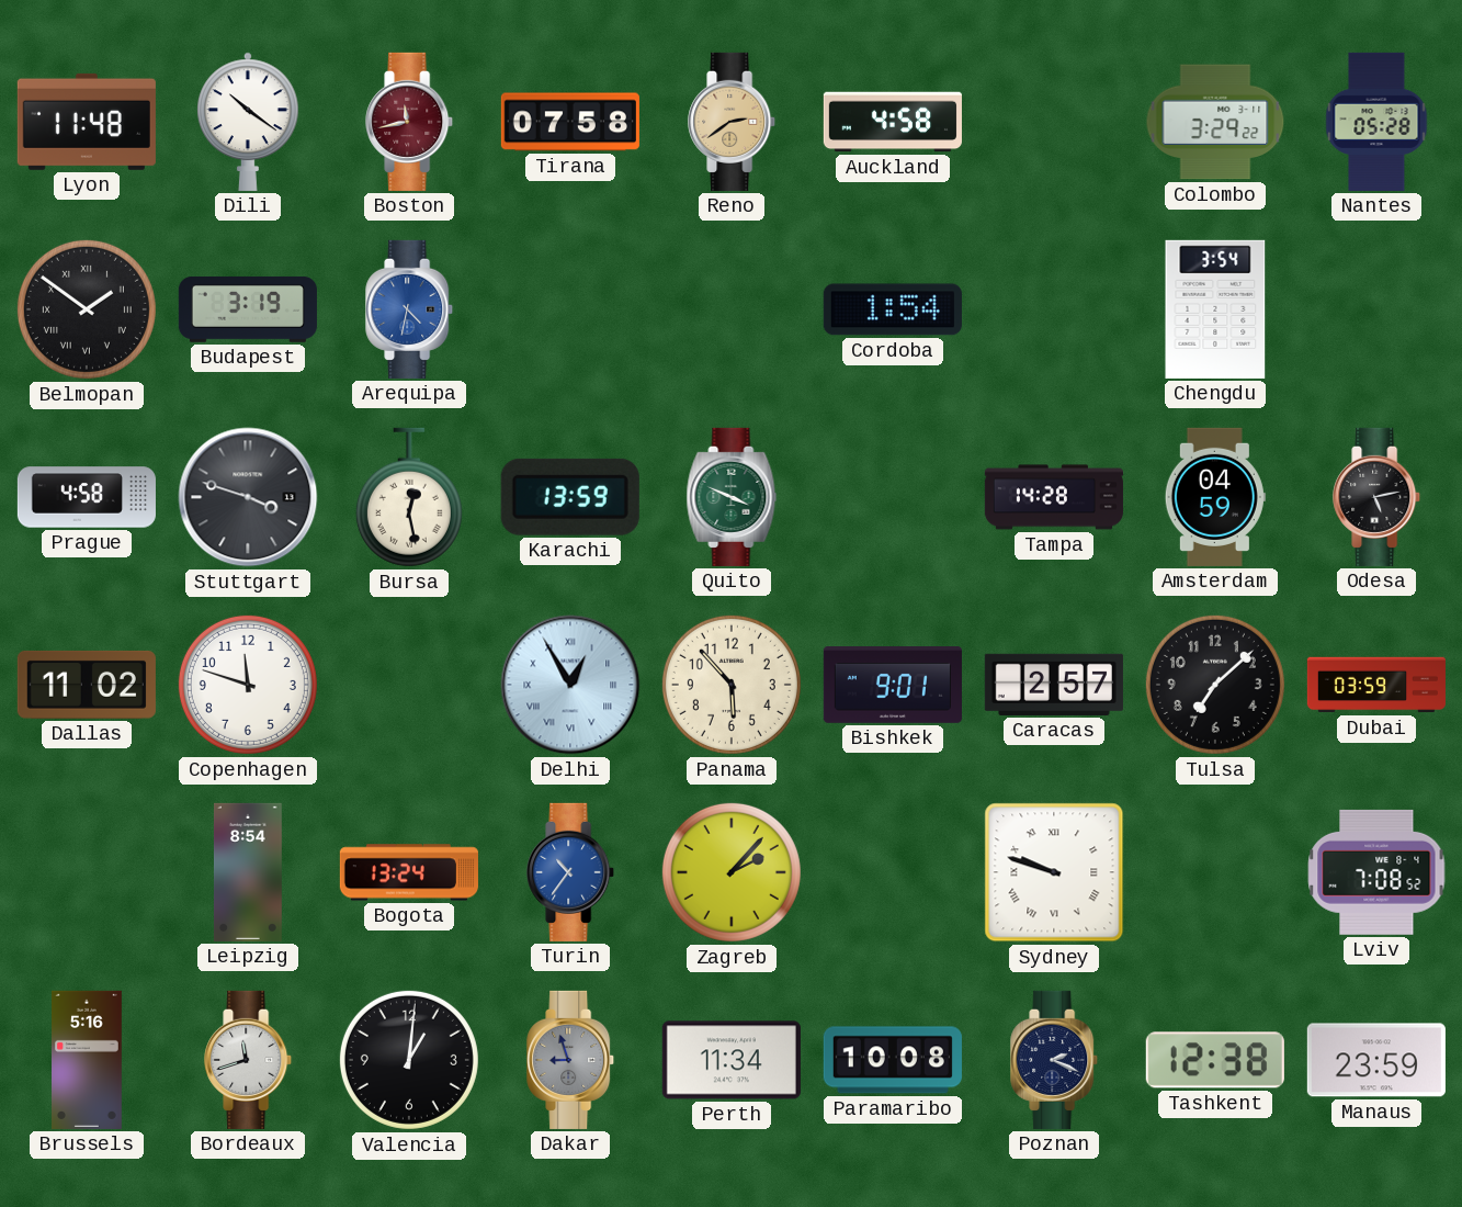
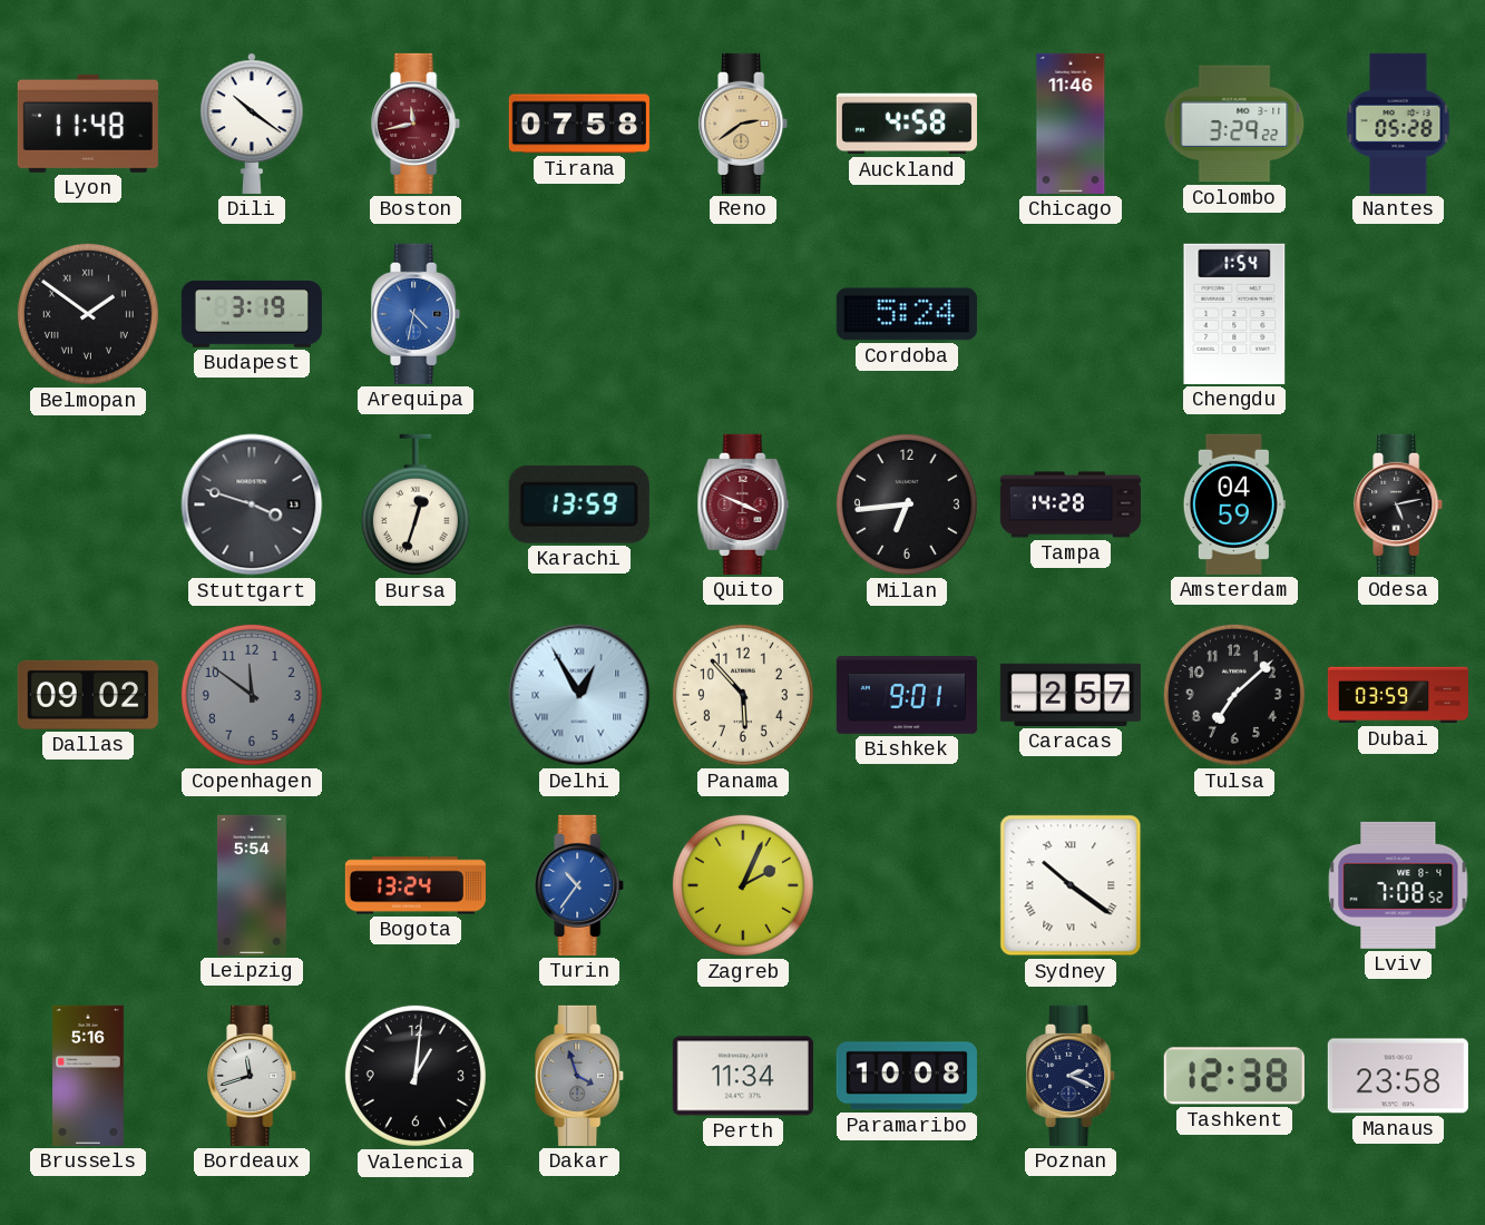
Chicago: none -> 11:46
Cordoba: 1:54 -> 5:24
Chengdu: 3:54 -> 1:54
Prague: 4:58 -> none
Bursa: 12:28 -> 12:33
Quito dial: green -> burgundy
Milan: none -> 6:44
Dallas: 11:02 -> 09:02
Copenhagen: 11:48 -> 11:51
Copenhagen dial: white -> grey
Leipzig: 8:54 -> 5:54
Zagreb: 2:07 -> 2:04
Sydney: 9:48 -> 10:21
Dakar: 8:57 -> 3:57
Manaus: 23:59 -> 23:58
